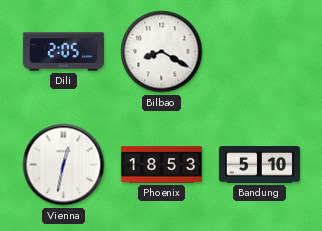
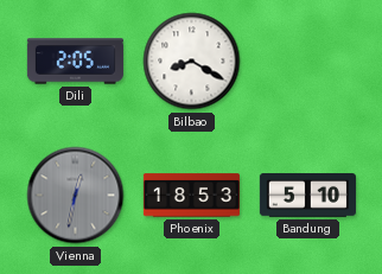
Vienna dial: white -> grey
